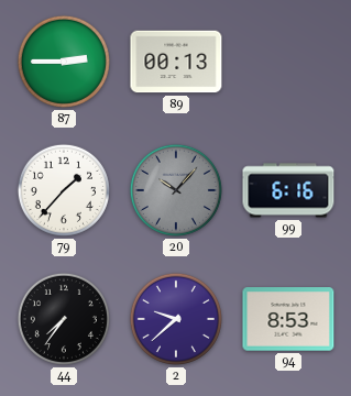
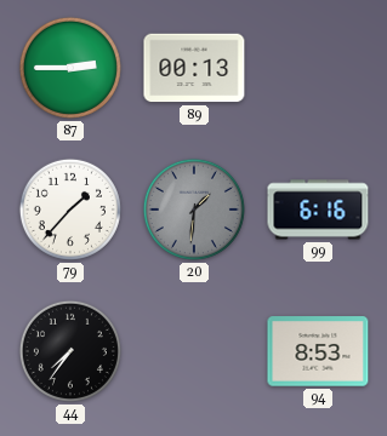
20: 10:07 -> 1:31
2: 9:38 -> none
